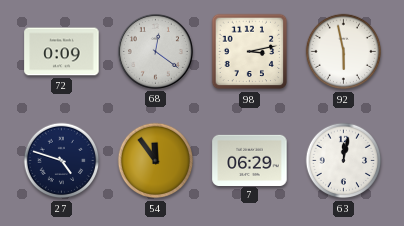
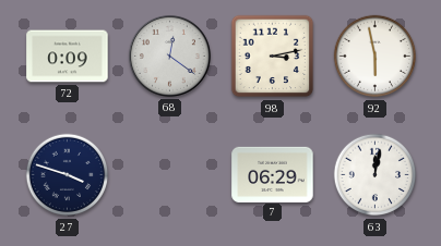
27: 4:48 -> 3:48
54: 11:54 -> none
